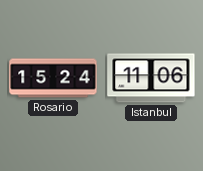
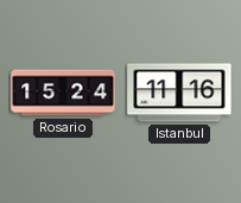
Istanbul: 11:06 -> 11:16
